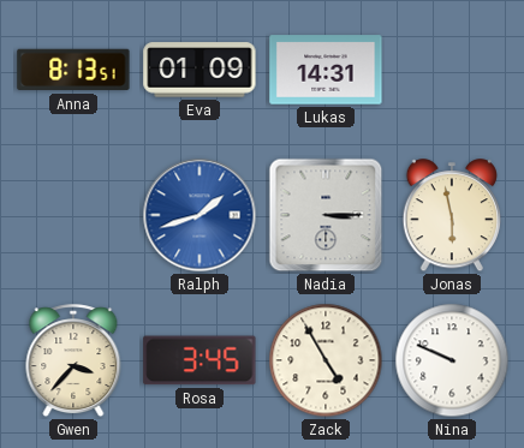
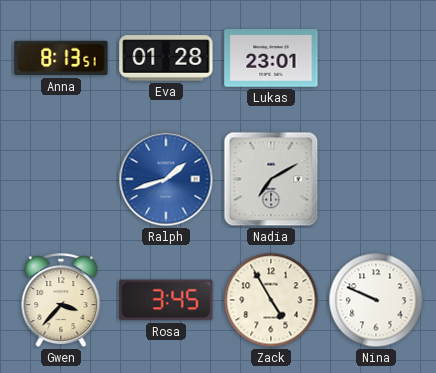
Eva: 01:09 -> 01:28
Lukas: 14:31 -> 23:01
Nadia: 3:15 -> 7:10
Jonas: 5:58 -> none
